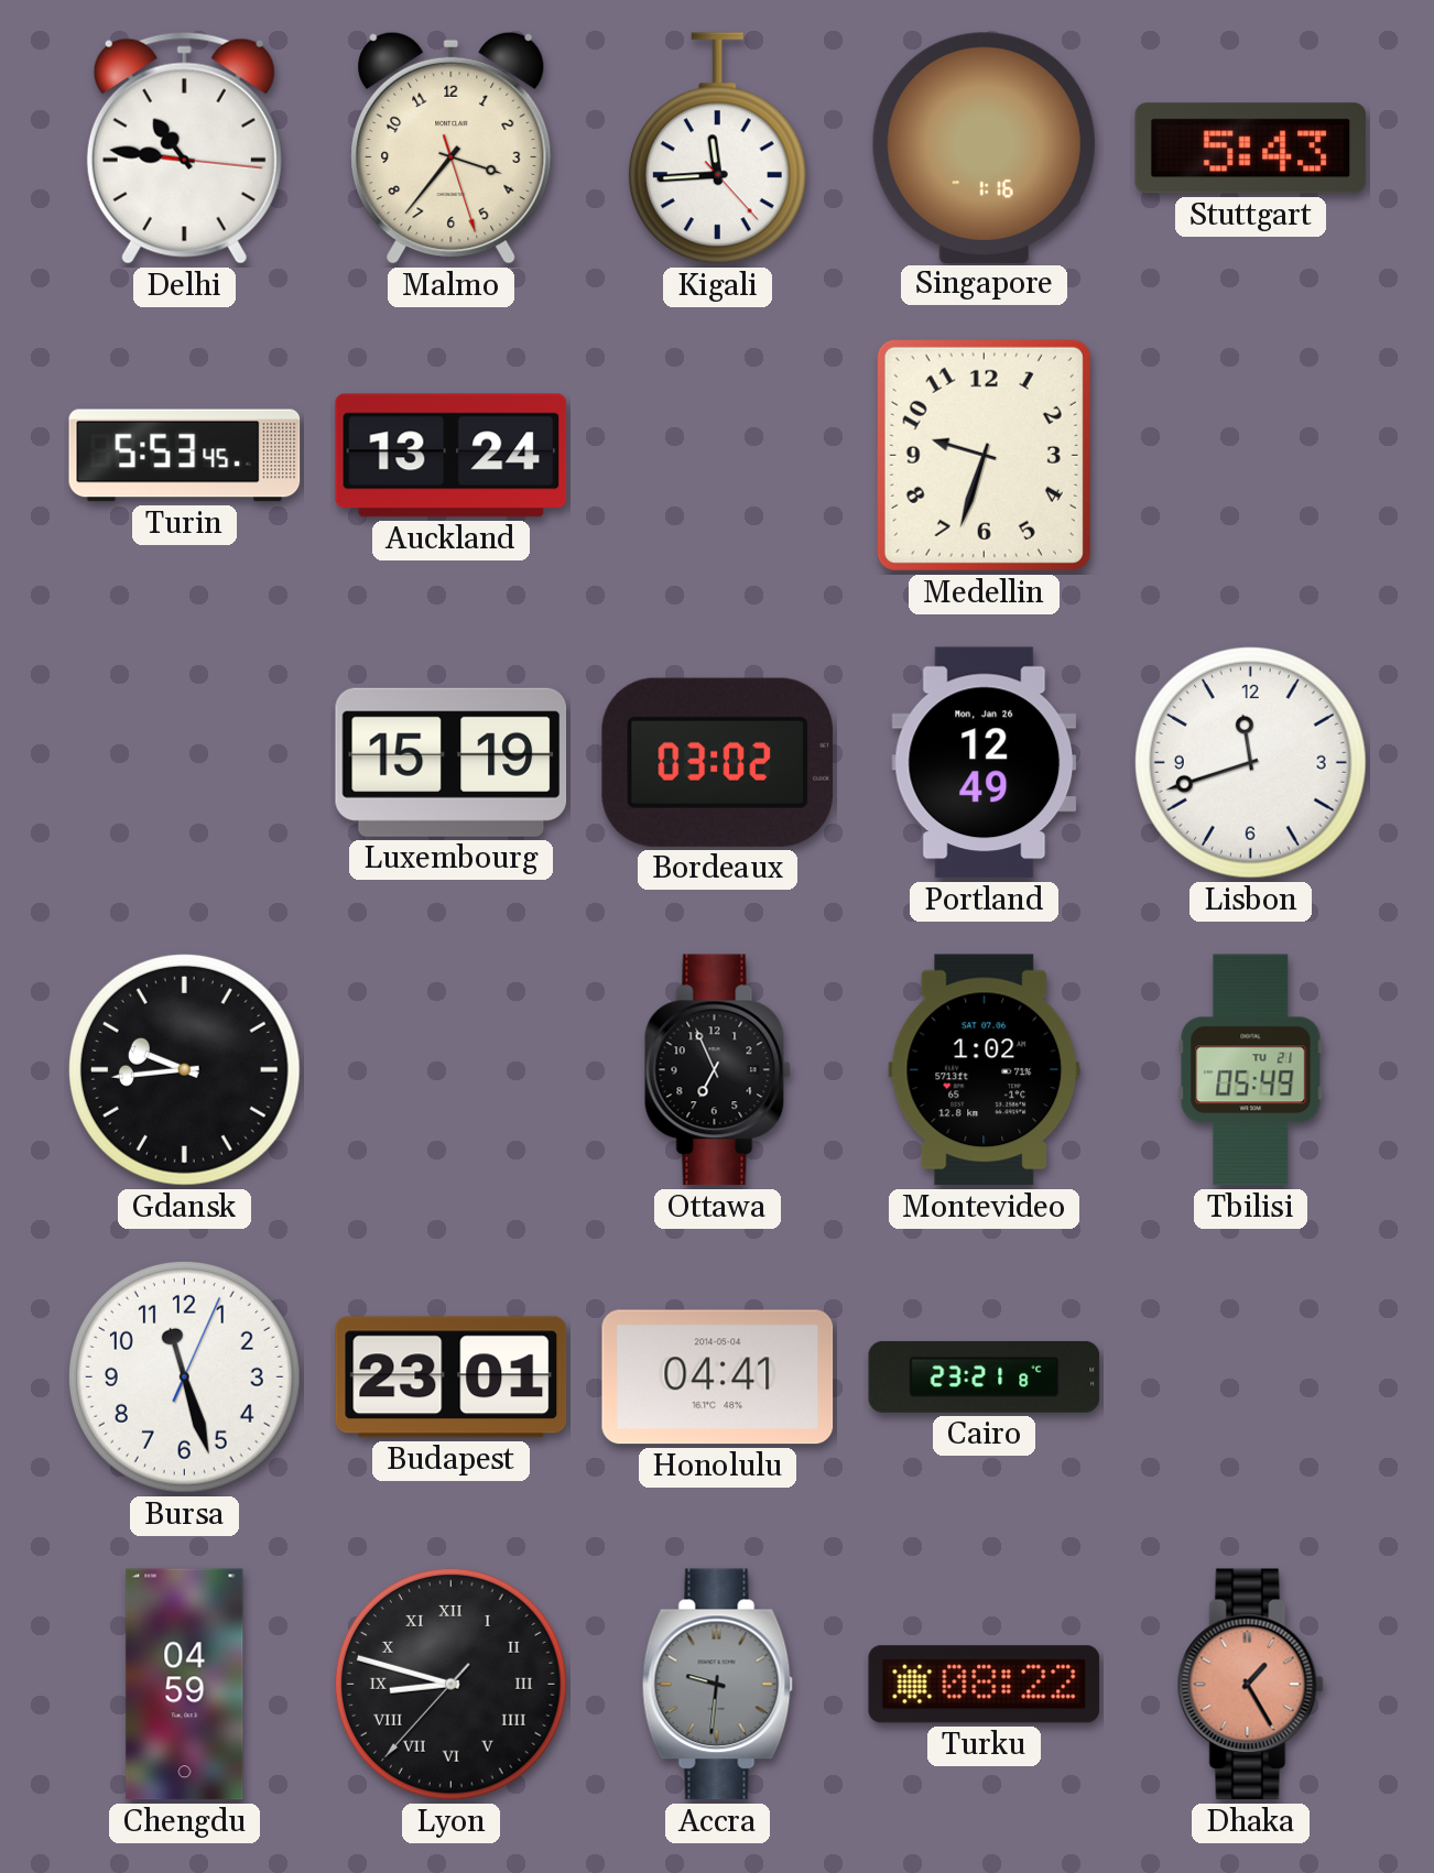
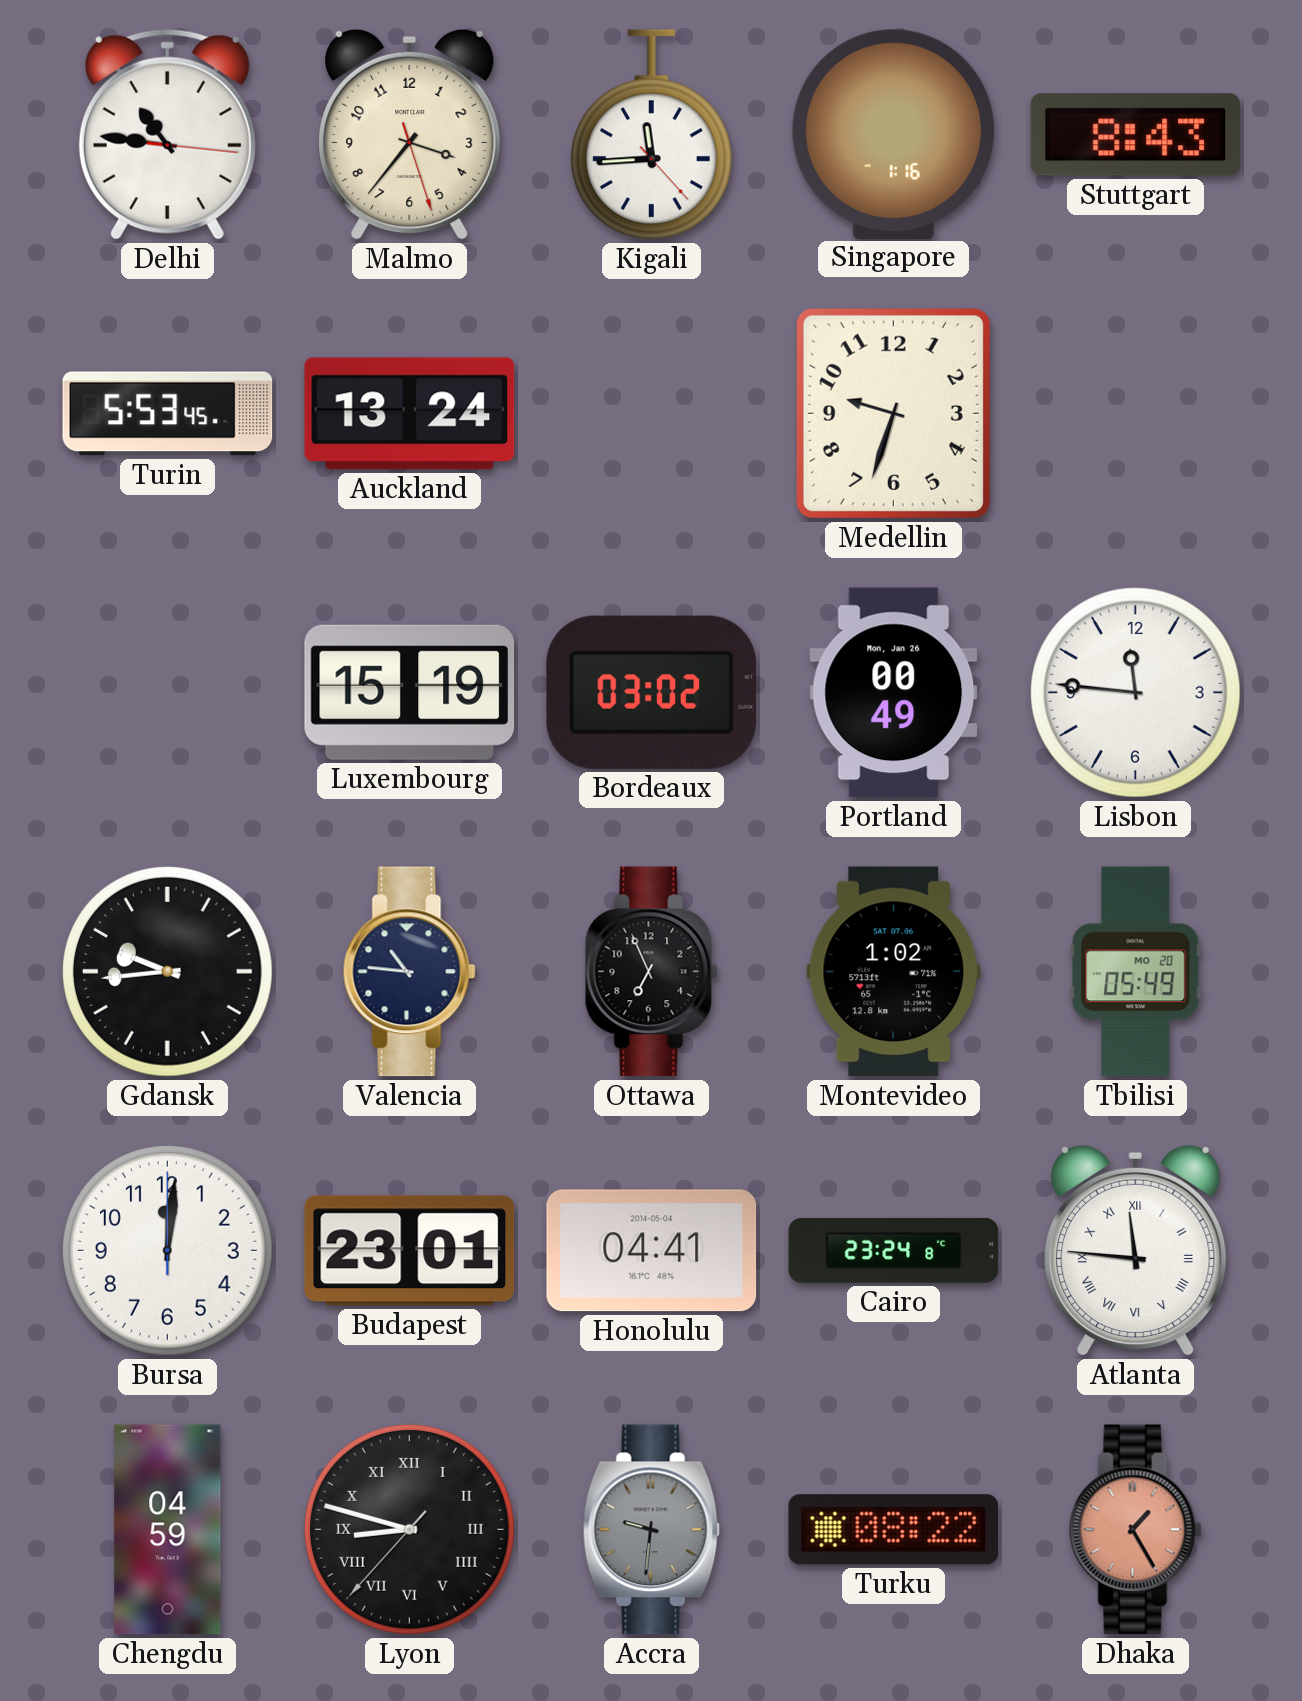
Stuttgart: 5:43 -> 8:43
Portland: 12:49 -> 00:49
Lisbon: 11:42 -> 11:46
Valencia: none -> 10:46
Tbilisi date: TU 21 -> MO 20
Bursa: 11:27 -> 12:01
Cairo: 23:21 -> 23:24
Atlanta: none -> 11:46
